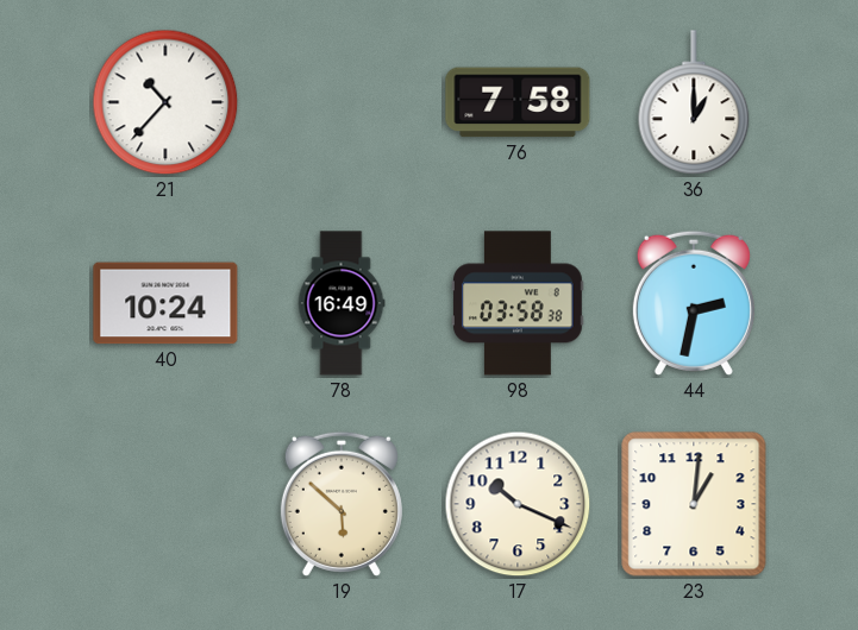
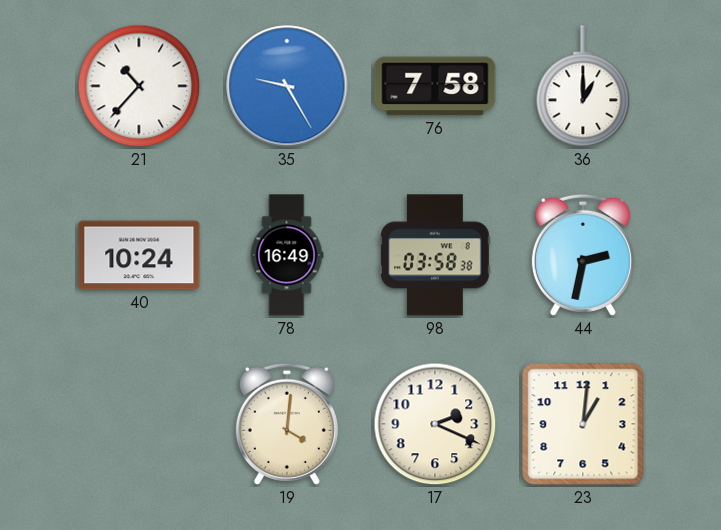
35: none -> 9:25
19: 5:52 -> 4:01
17: 10:19 -> 2:19
